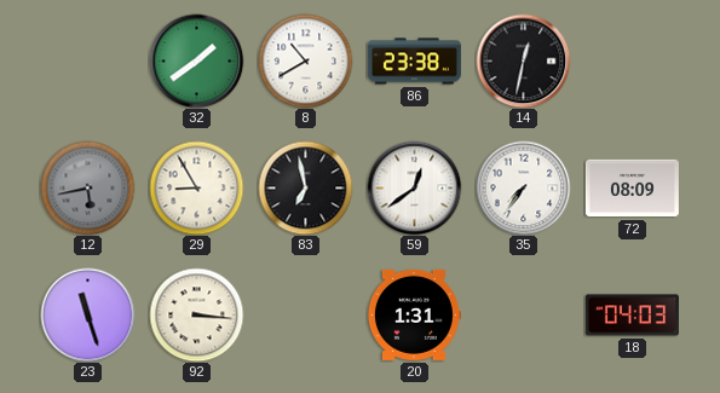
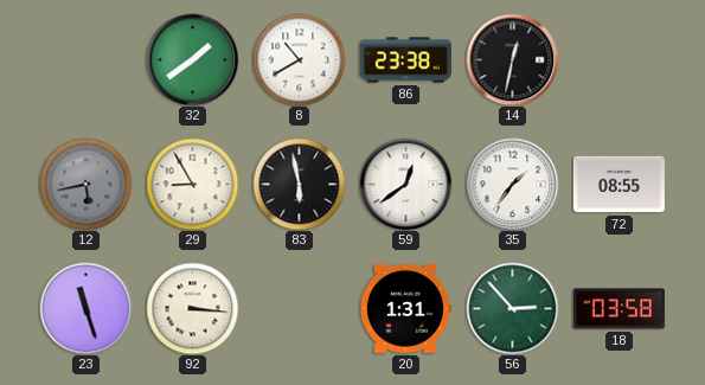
83: 6:58 -> 5:58
35: 7:36 -> 1:36
72: 08:09 -> 08:55
56: none -> 2:53
18: 04:03 -> 03:58
